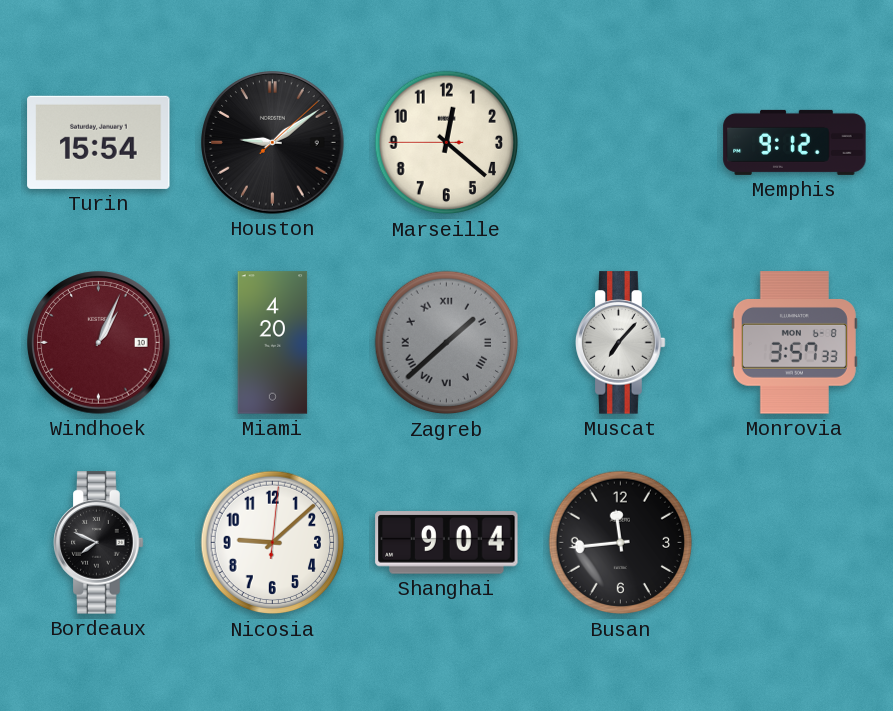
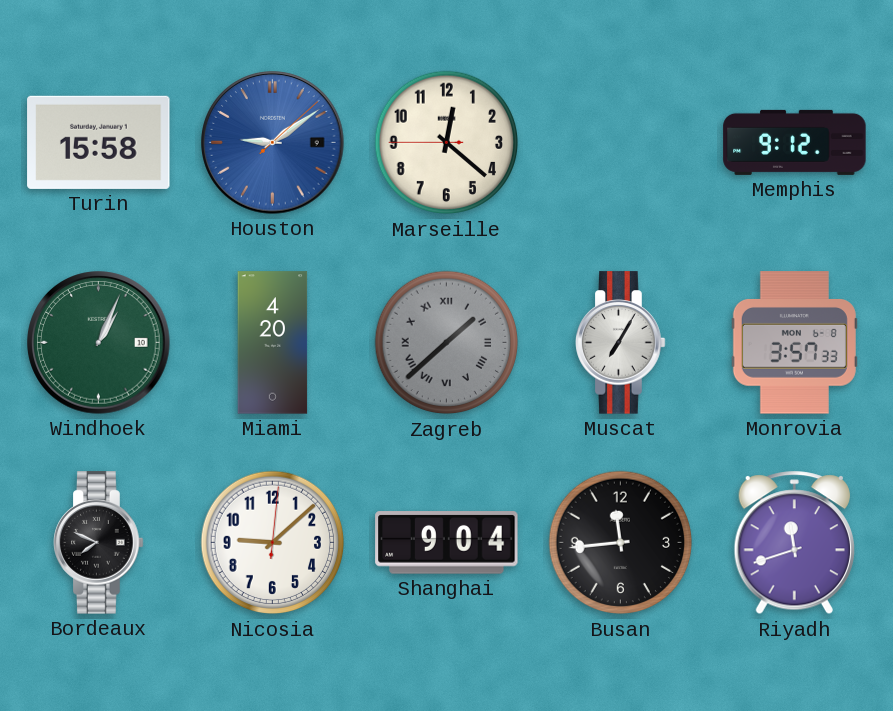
Turin: 15:54 -> 15:58
Houston dial: black -> blue
Windhoek dial: burgundy -> green
Muscat: 7:07 -> 7:05
Riyadh: none -> 11:42
